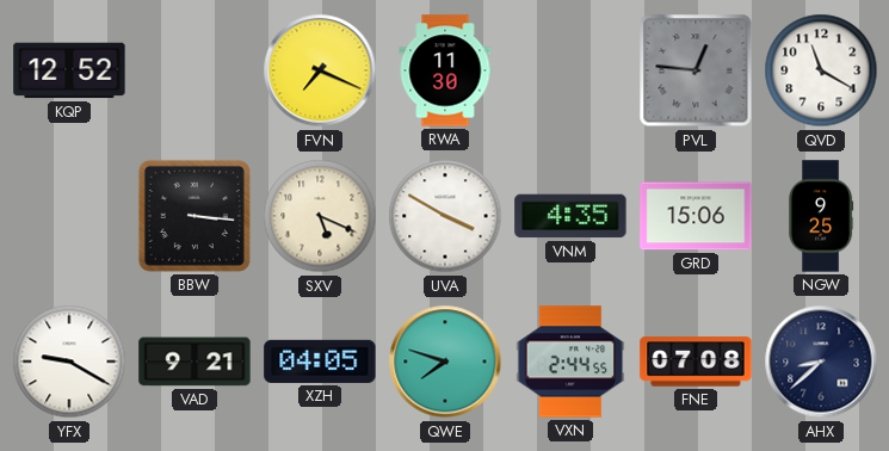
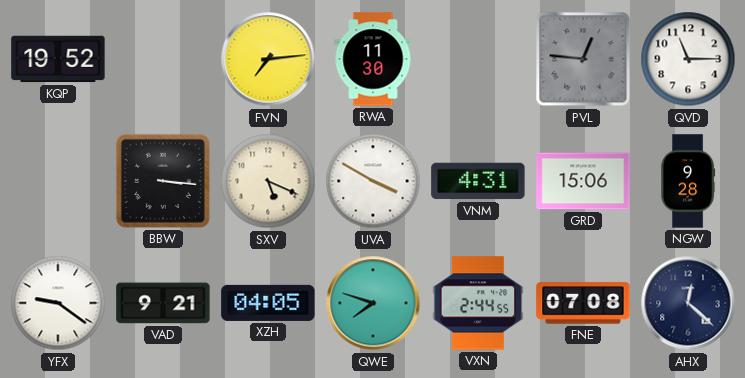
KQP: 12:52 -> 19:52
FVN: 7:19 -> 7:14
QVD: 11:20 -> 11:15
VNM: 4:35 -> 4:31
NGW: 9:25 -> 9:28
YFX: 9:20 -> 9:21
AHX: 8:38 -> 12:22
